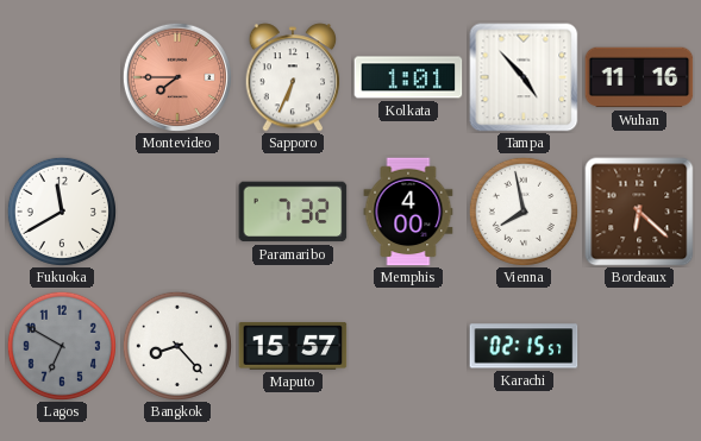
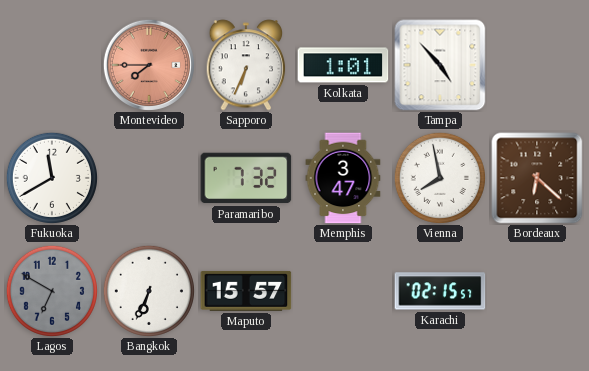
Wuhan: 11:16 -> none
Memphis: 4:00 -> 3:47
Bangkok: 8:23 -> 6:34
